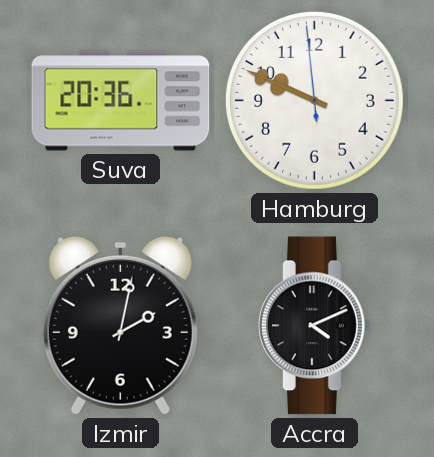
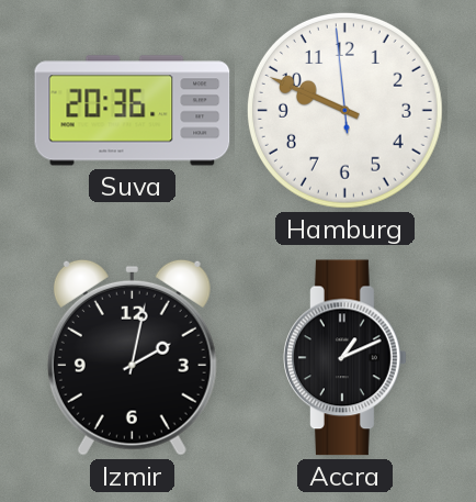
Accra: 4:11 -> 1:11
